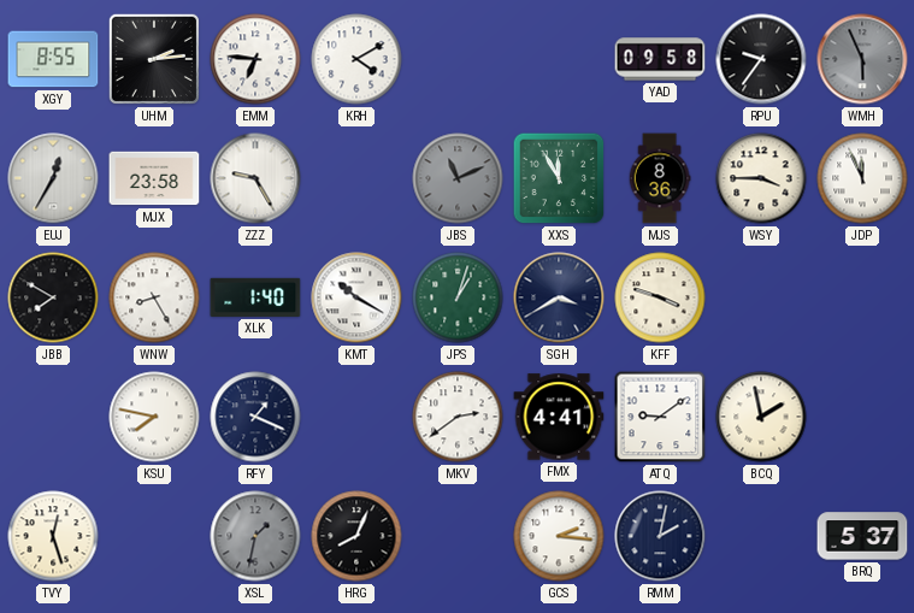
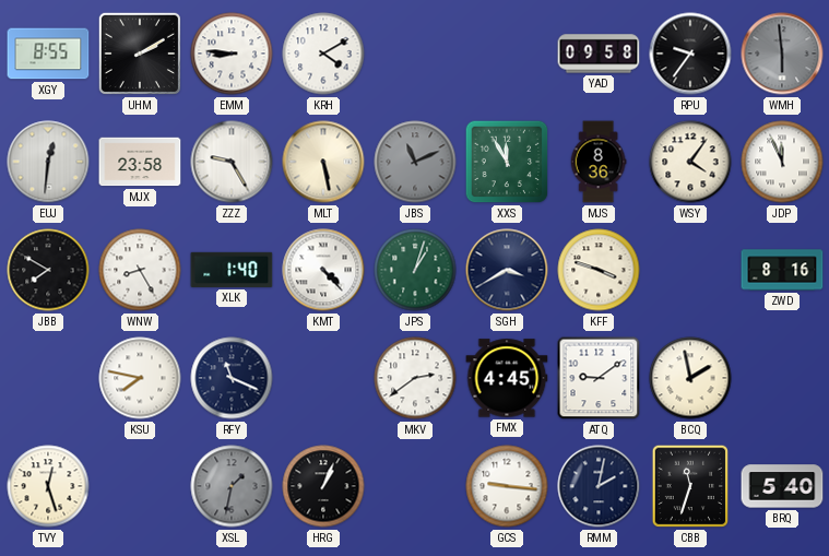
UHM: 2:14 -> 2:10
EMM: 6:46 -> 8:46
WMH: 5:56 -> 5:59
EUJ: 12:35 -> 12:31
MLT: none -> 5:28
WSY: 3:45 -> 4:06
KMT: 10:20 -> 4:23
ZWD: none -> 8:16
RFY: 1:19 -> 11:19
FMX: 4:41 -> 4:45
HRG: 8:04 -> 1:04
GCS: 2:16 -> 9:16
CBB: none -> 11:33
BRQ: 5:37 -> 5:40
